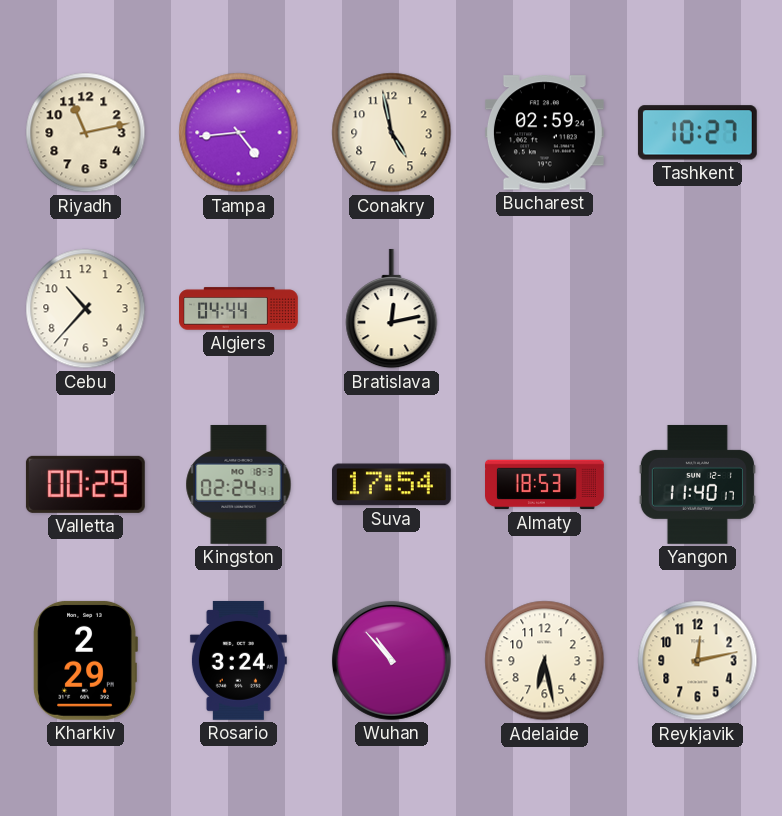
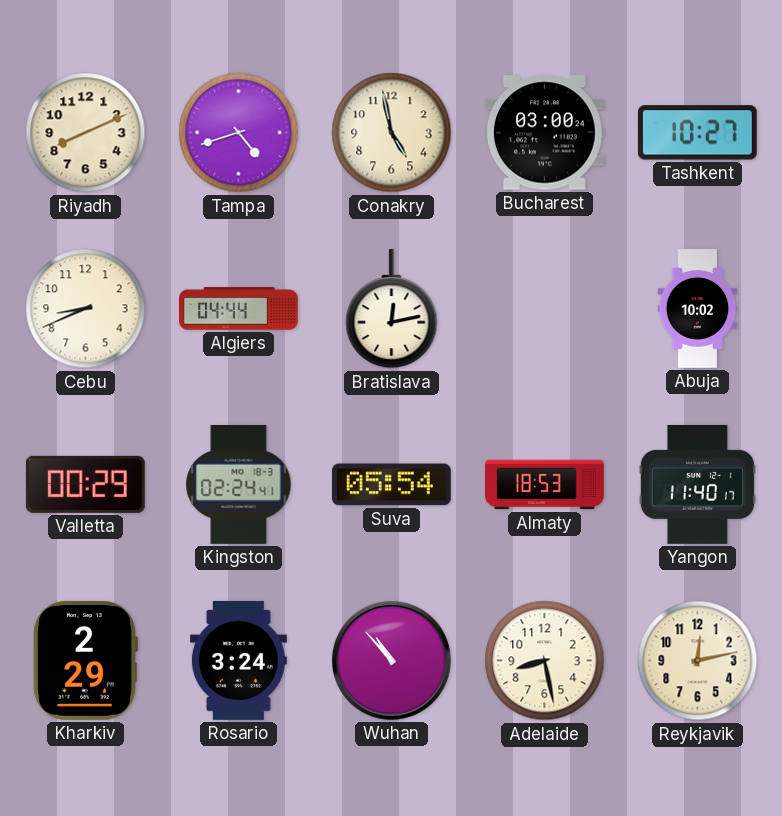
Riyadh: 11:13 -> 8:11
Tampa: 4:44 -> 4:42
Bucharest: 02:59 -> 03:00
Cebu: 10:37 -> 8:41
Abuja: none -> 10:02
Suva: 17:54 -> 05:54
Adelaide: 6:28 -> 8:28
